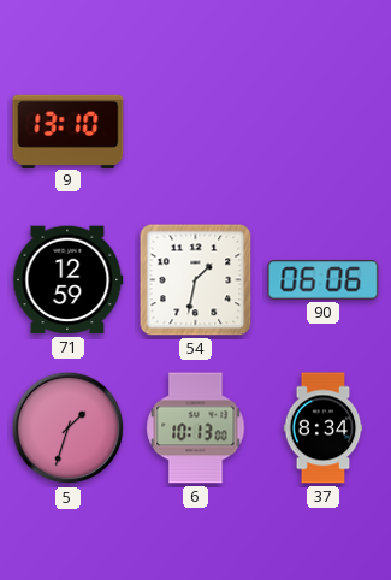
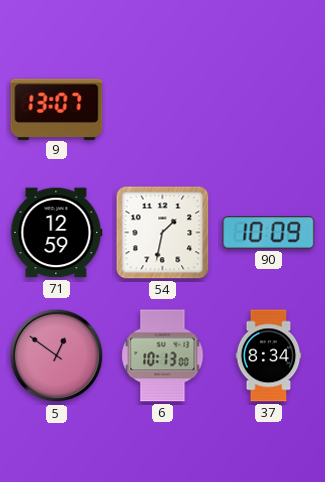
9: 13:10 -> 13:07
90: 06:06 -> 10:09
5: 1:33 -> 12:51
